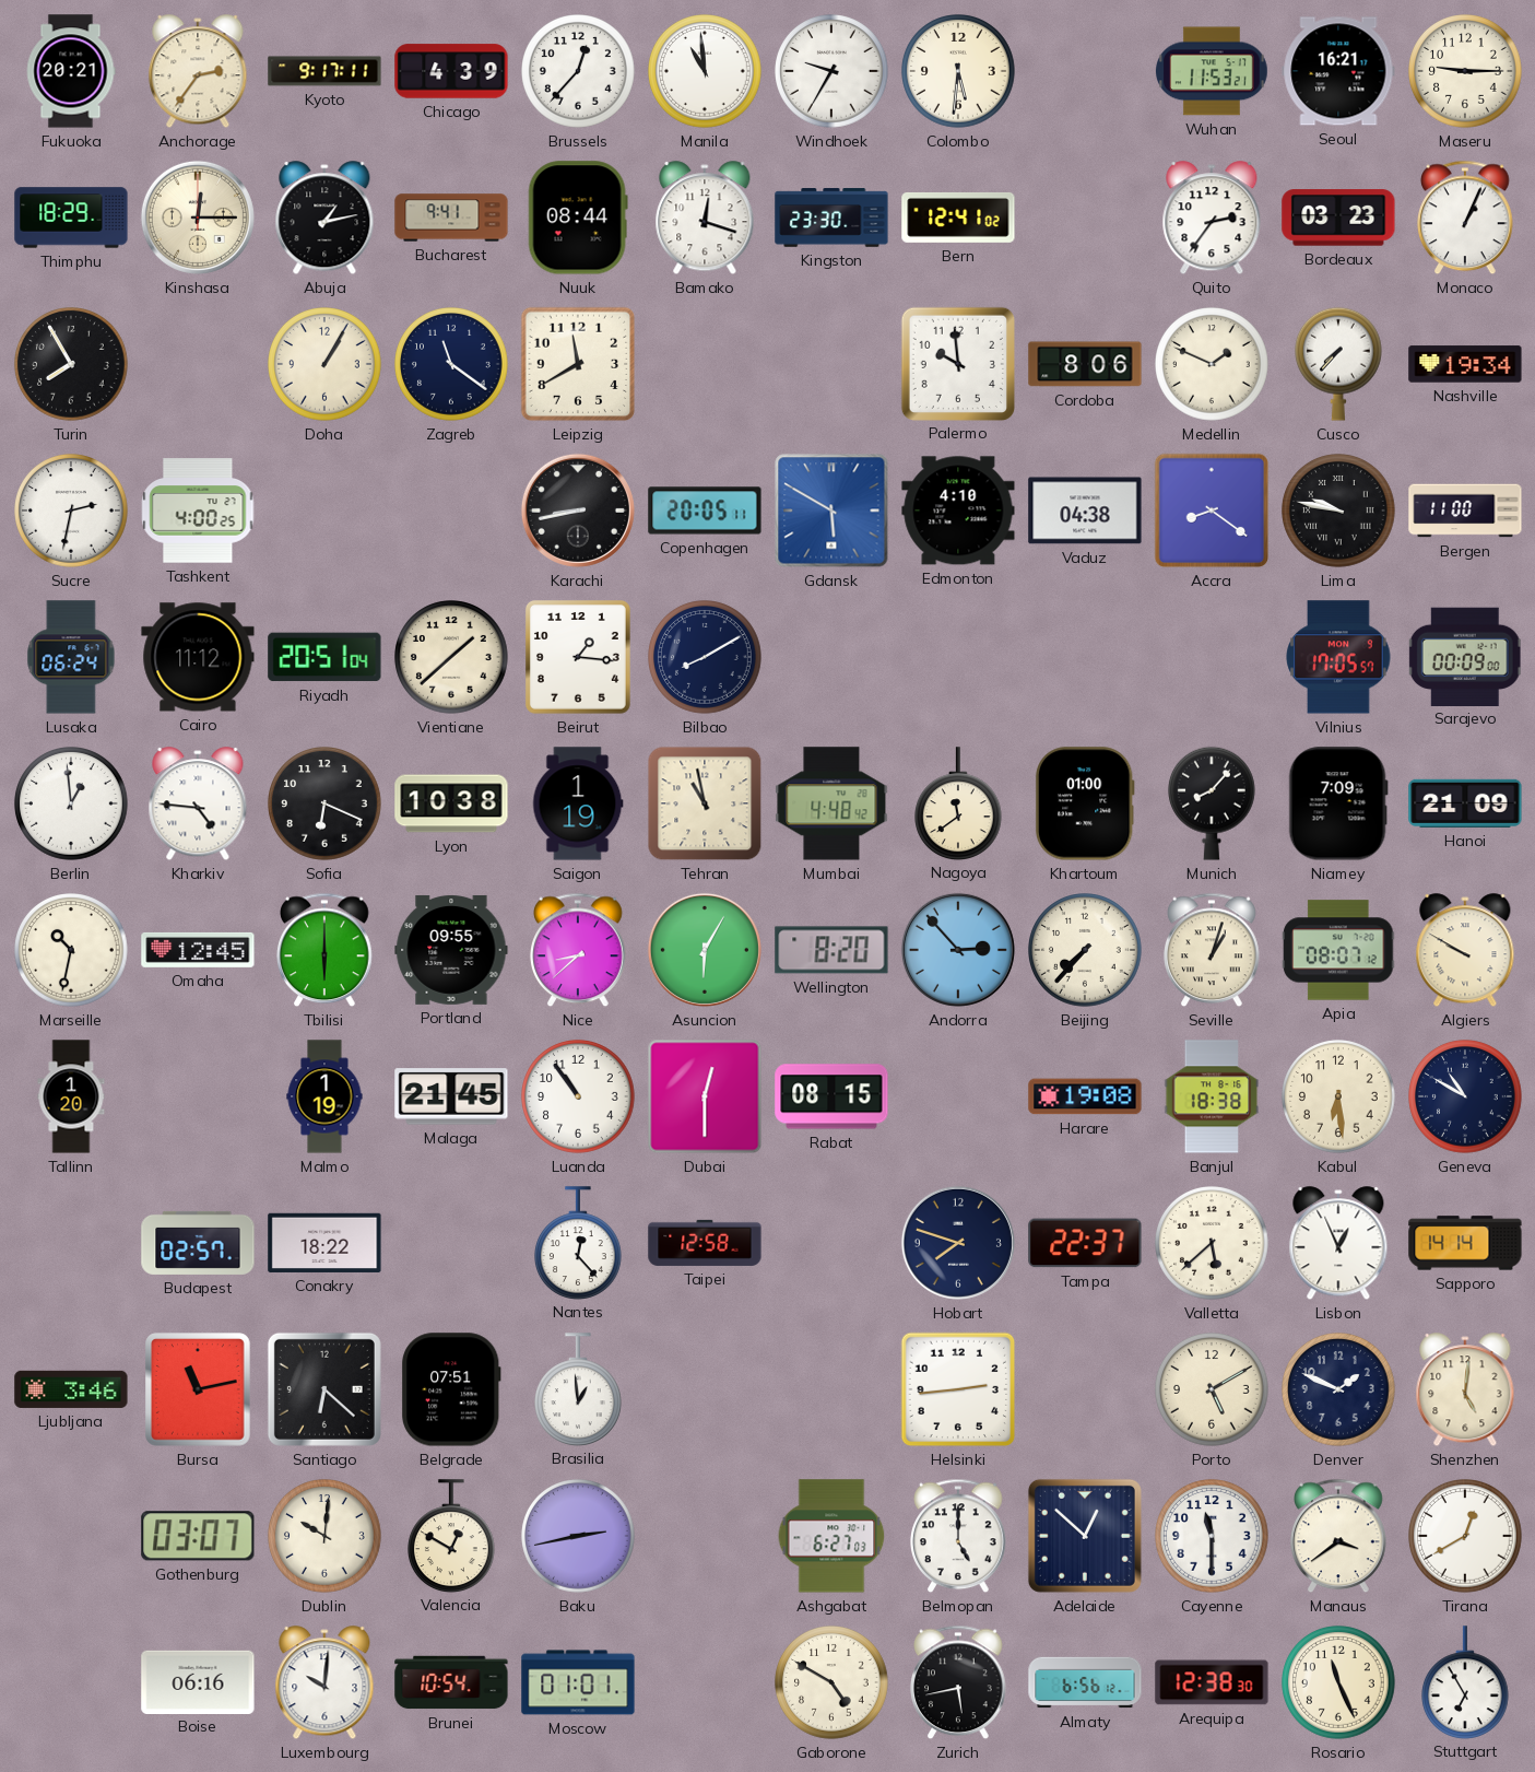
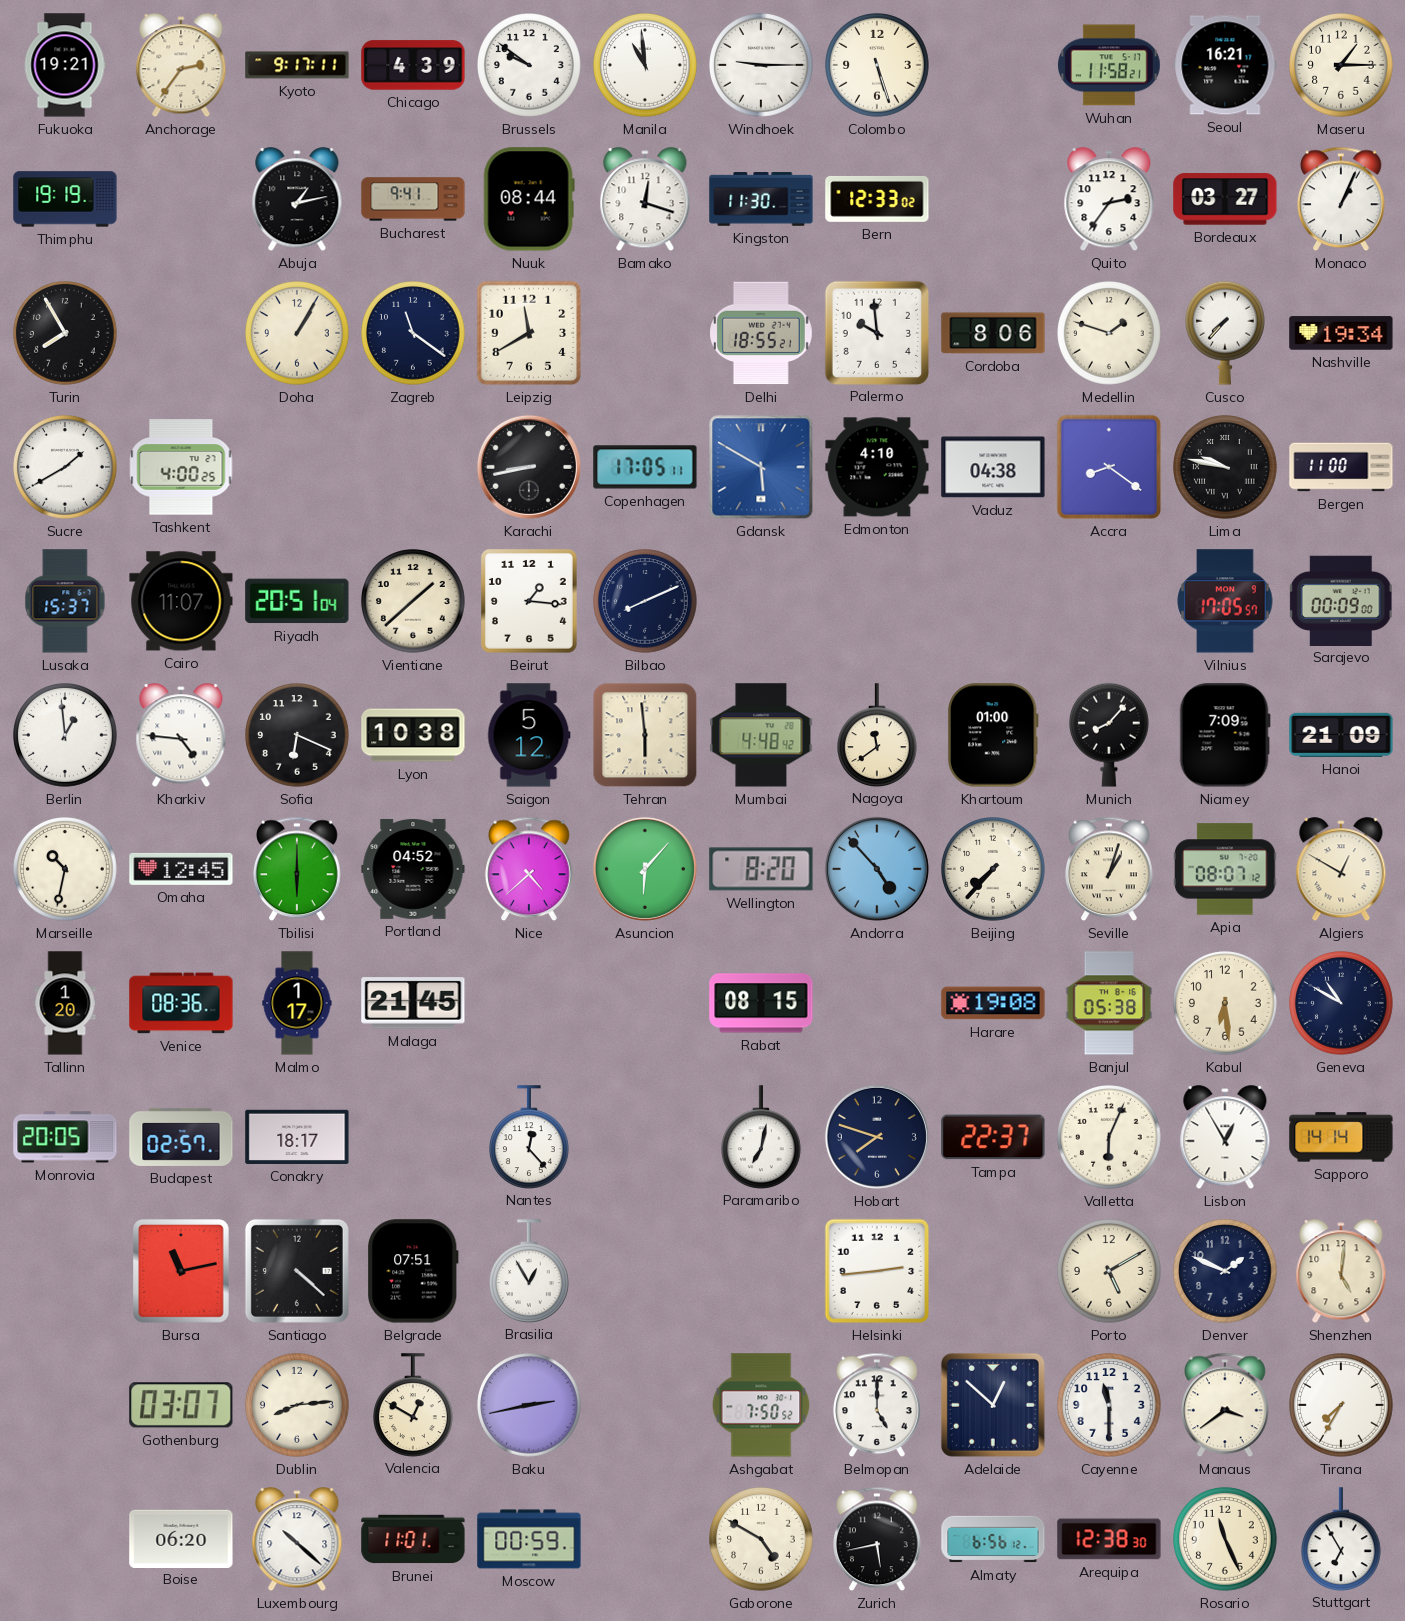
Fukuoka: 20:21 -> 19:21
Brussels: 12:37 -> 9:51
Windhoek: 9:35 -> 9:15
Colombo: 5:31 -> 5:27
Wuhan: 11:53 -> 11:58
Maseru: 9:15 -> 1:15
Thimphu: 18:29 -> 19:19
Kinshasa: 12:15 -> none
Kingston: 23:30 -> 11:30
Bern: 12:41 -> 12:33
Bordeaux: 03:23 -> 03:27
Delhi: none -> 18:55
Medellin: 1:49 -> 1:48
Sucre: 2:32 -> 1:40
Copenhagen: 20:05 -> 17:05
Lusaka: 06:24 -> 15:37
Cairo: 11:12 -> 11:07
Bilbao: 8:10 -> 8:11
Saigon: 1:19 -> 5:12
Tehran: 10:58 -> 5:59
Portland: 09:55 -> 04:52
Nice: 8:38 -> 4:38
Asuncion: 6:05 -> 6:07
Andorra: 2:53 -> 4:53
Algiers: 9:50 -> 12:50
Venice: none -> 08:36
Malmo: 1:19 -> 1:17
Luanda: 10:54 -> none
Dubai: 12:30 -> none
Banjul: 18:38 -> 05:38
Monrovia: none -> 20:05
Conakry: 18:22 -> 18:17
Taipei: 12:58 -> none
Paramaribo: none -> 7:02
Valletta: 5:38 -> 6:04
Lisbon: 12:56 -> 12:55
Ljubljana: 3:46 -> none
Santiago: 6:22 -> 4:22
Brasilia: 12:59 -> 12:55
Dublin: 10:01 -> 8:14
Ashgabat: 6:27 -> 7:50
Tirana: 12:40 -> 7:35
Boise: 06:16 -> 06:20
Luxembourg: 10:01 -> 10:22
Brunei: 10:54 -> 11:01
Moscow: 01:01 -> 00:59
